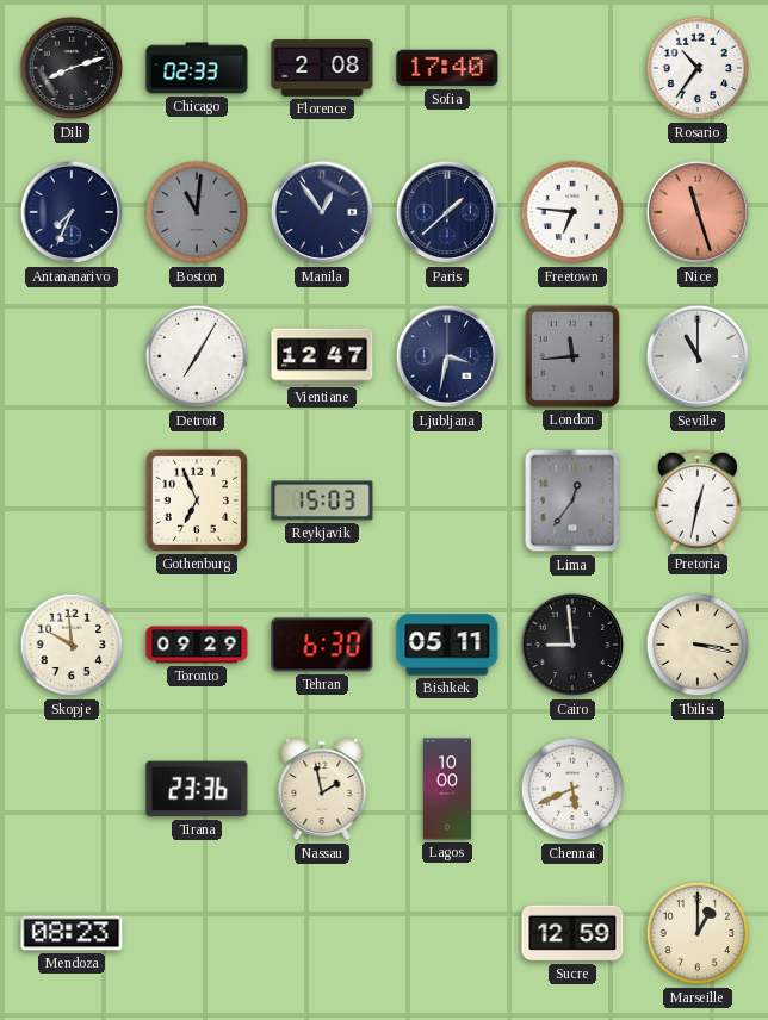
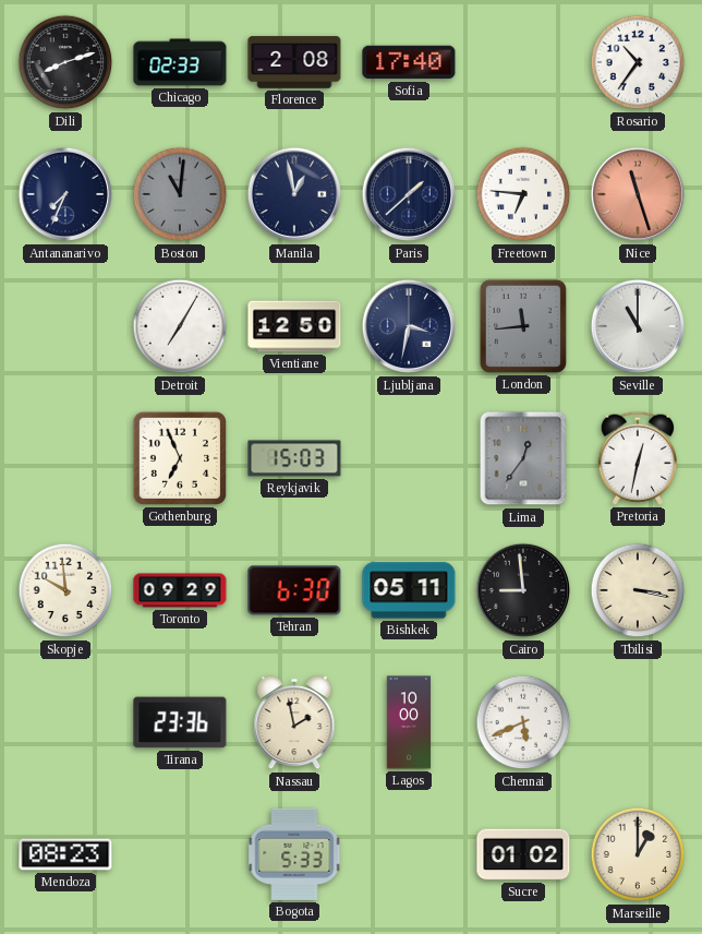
Manila: 12:54 -> 12:58
Vientiane: 12:47 -> 12:50
Bogota: none -> 5:33
Sucre: 12:59 -> 01:02
